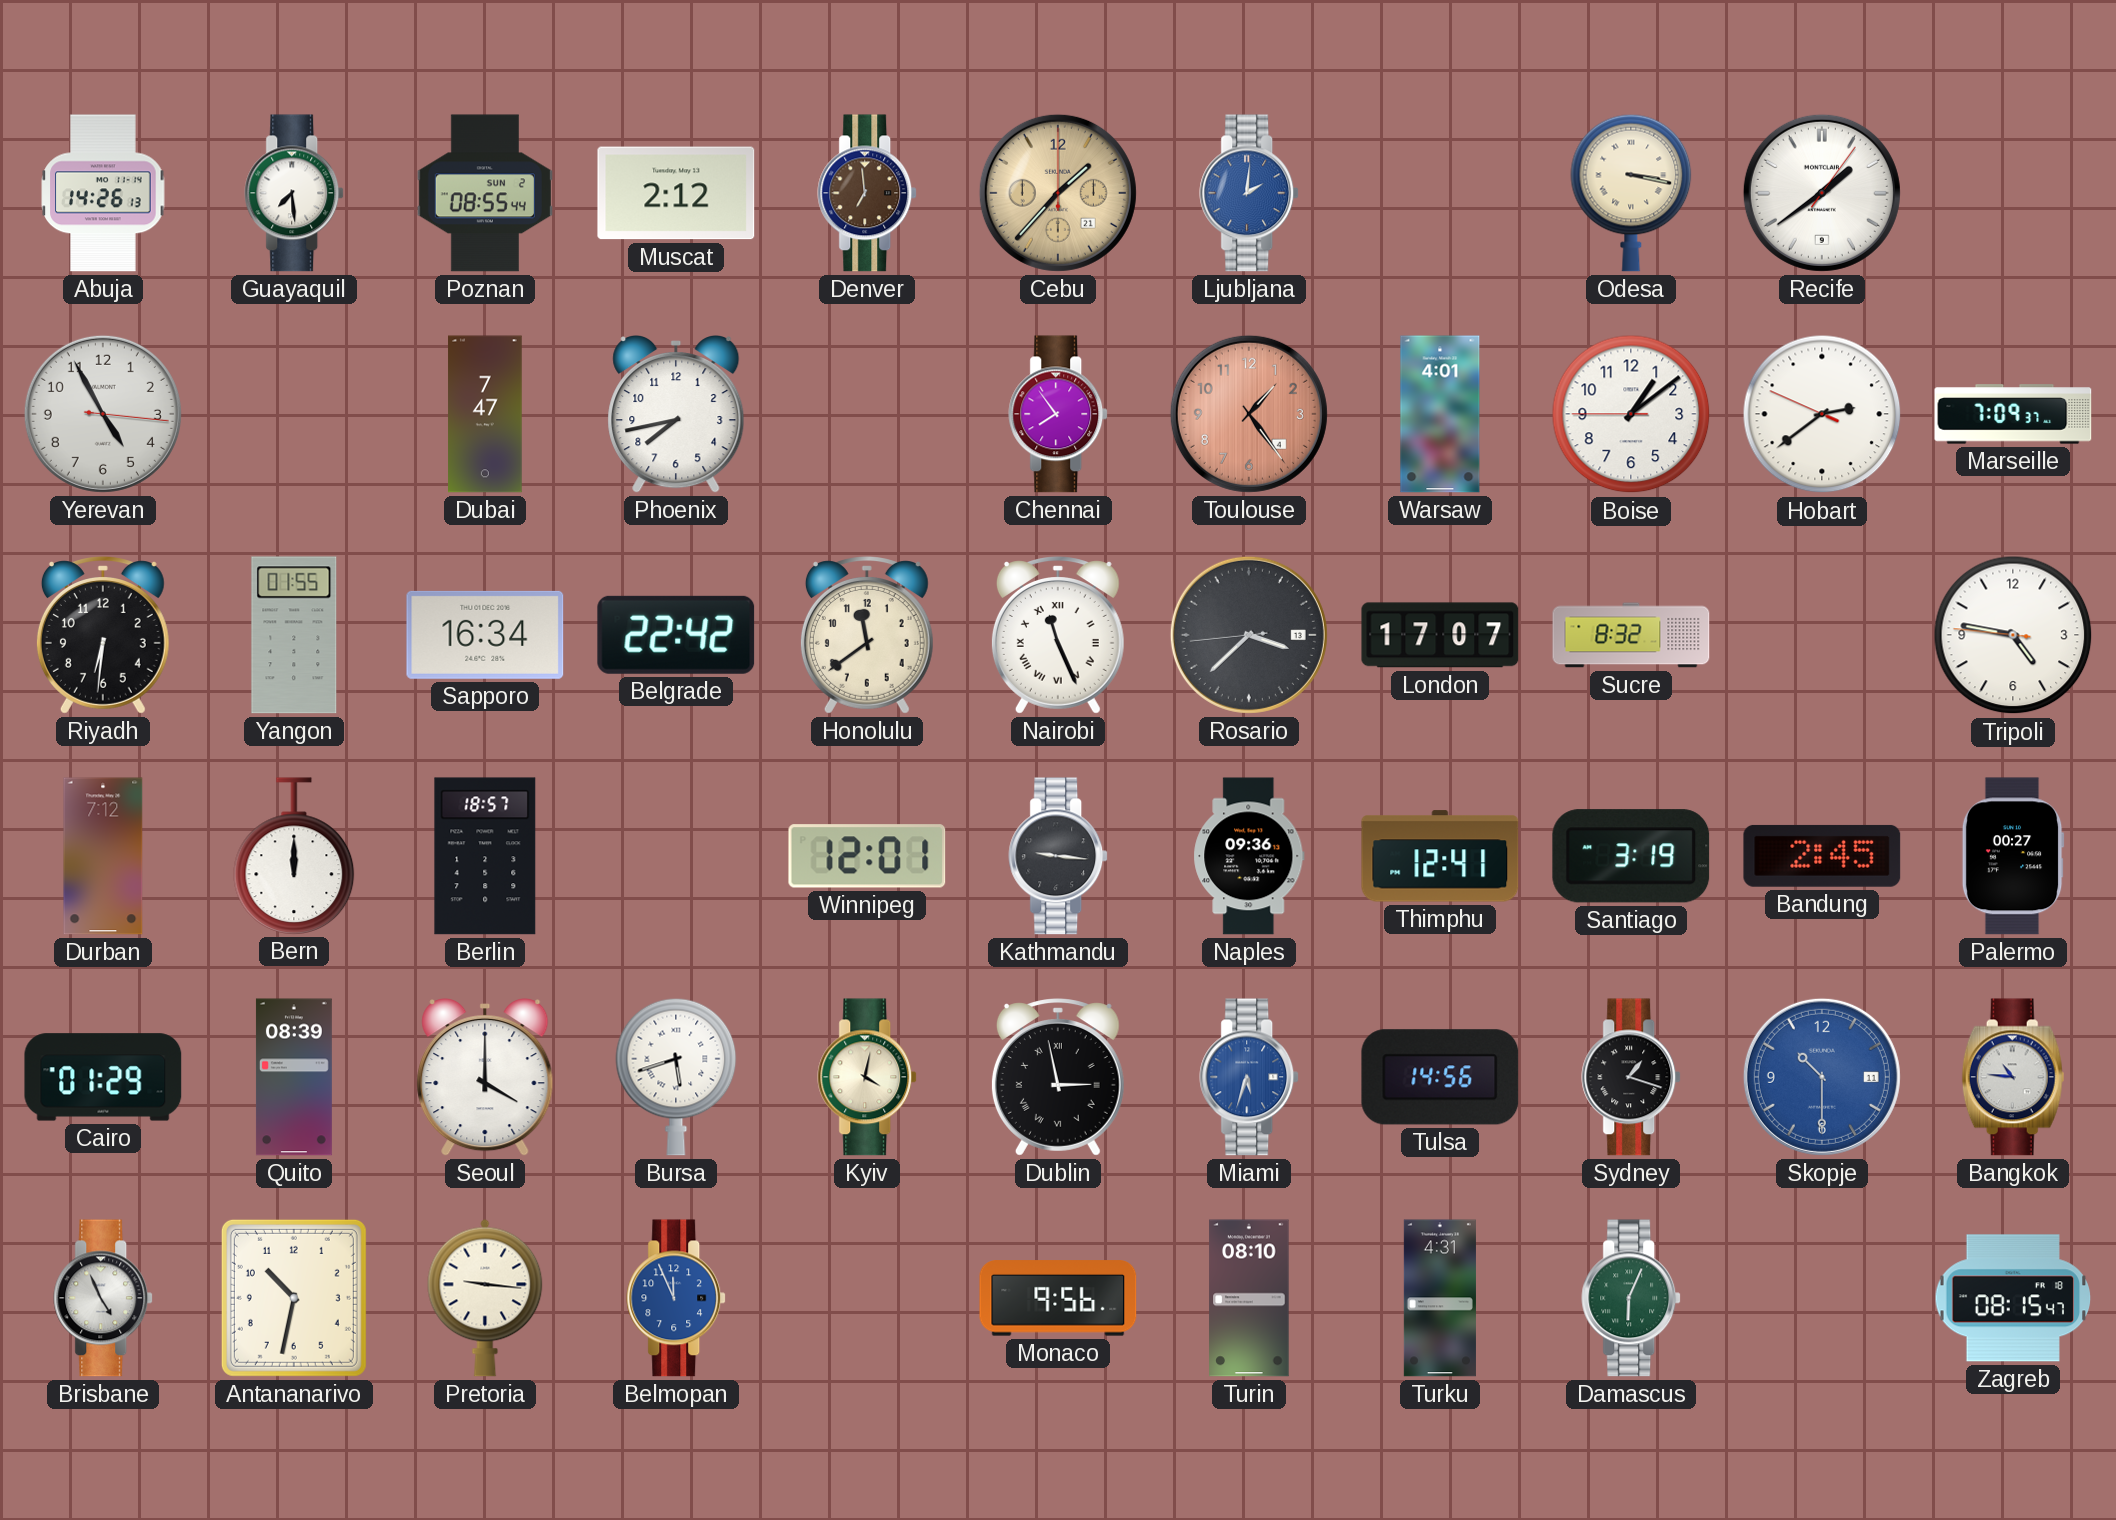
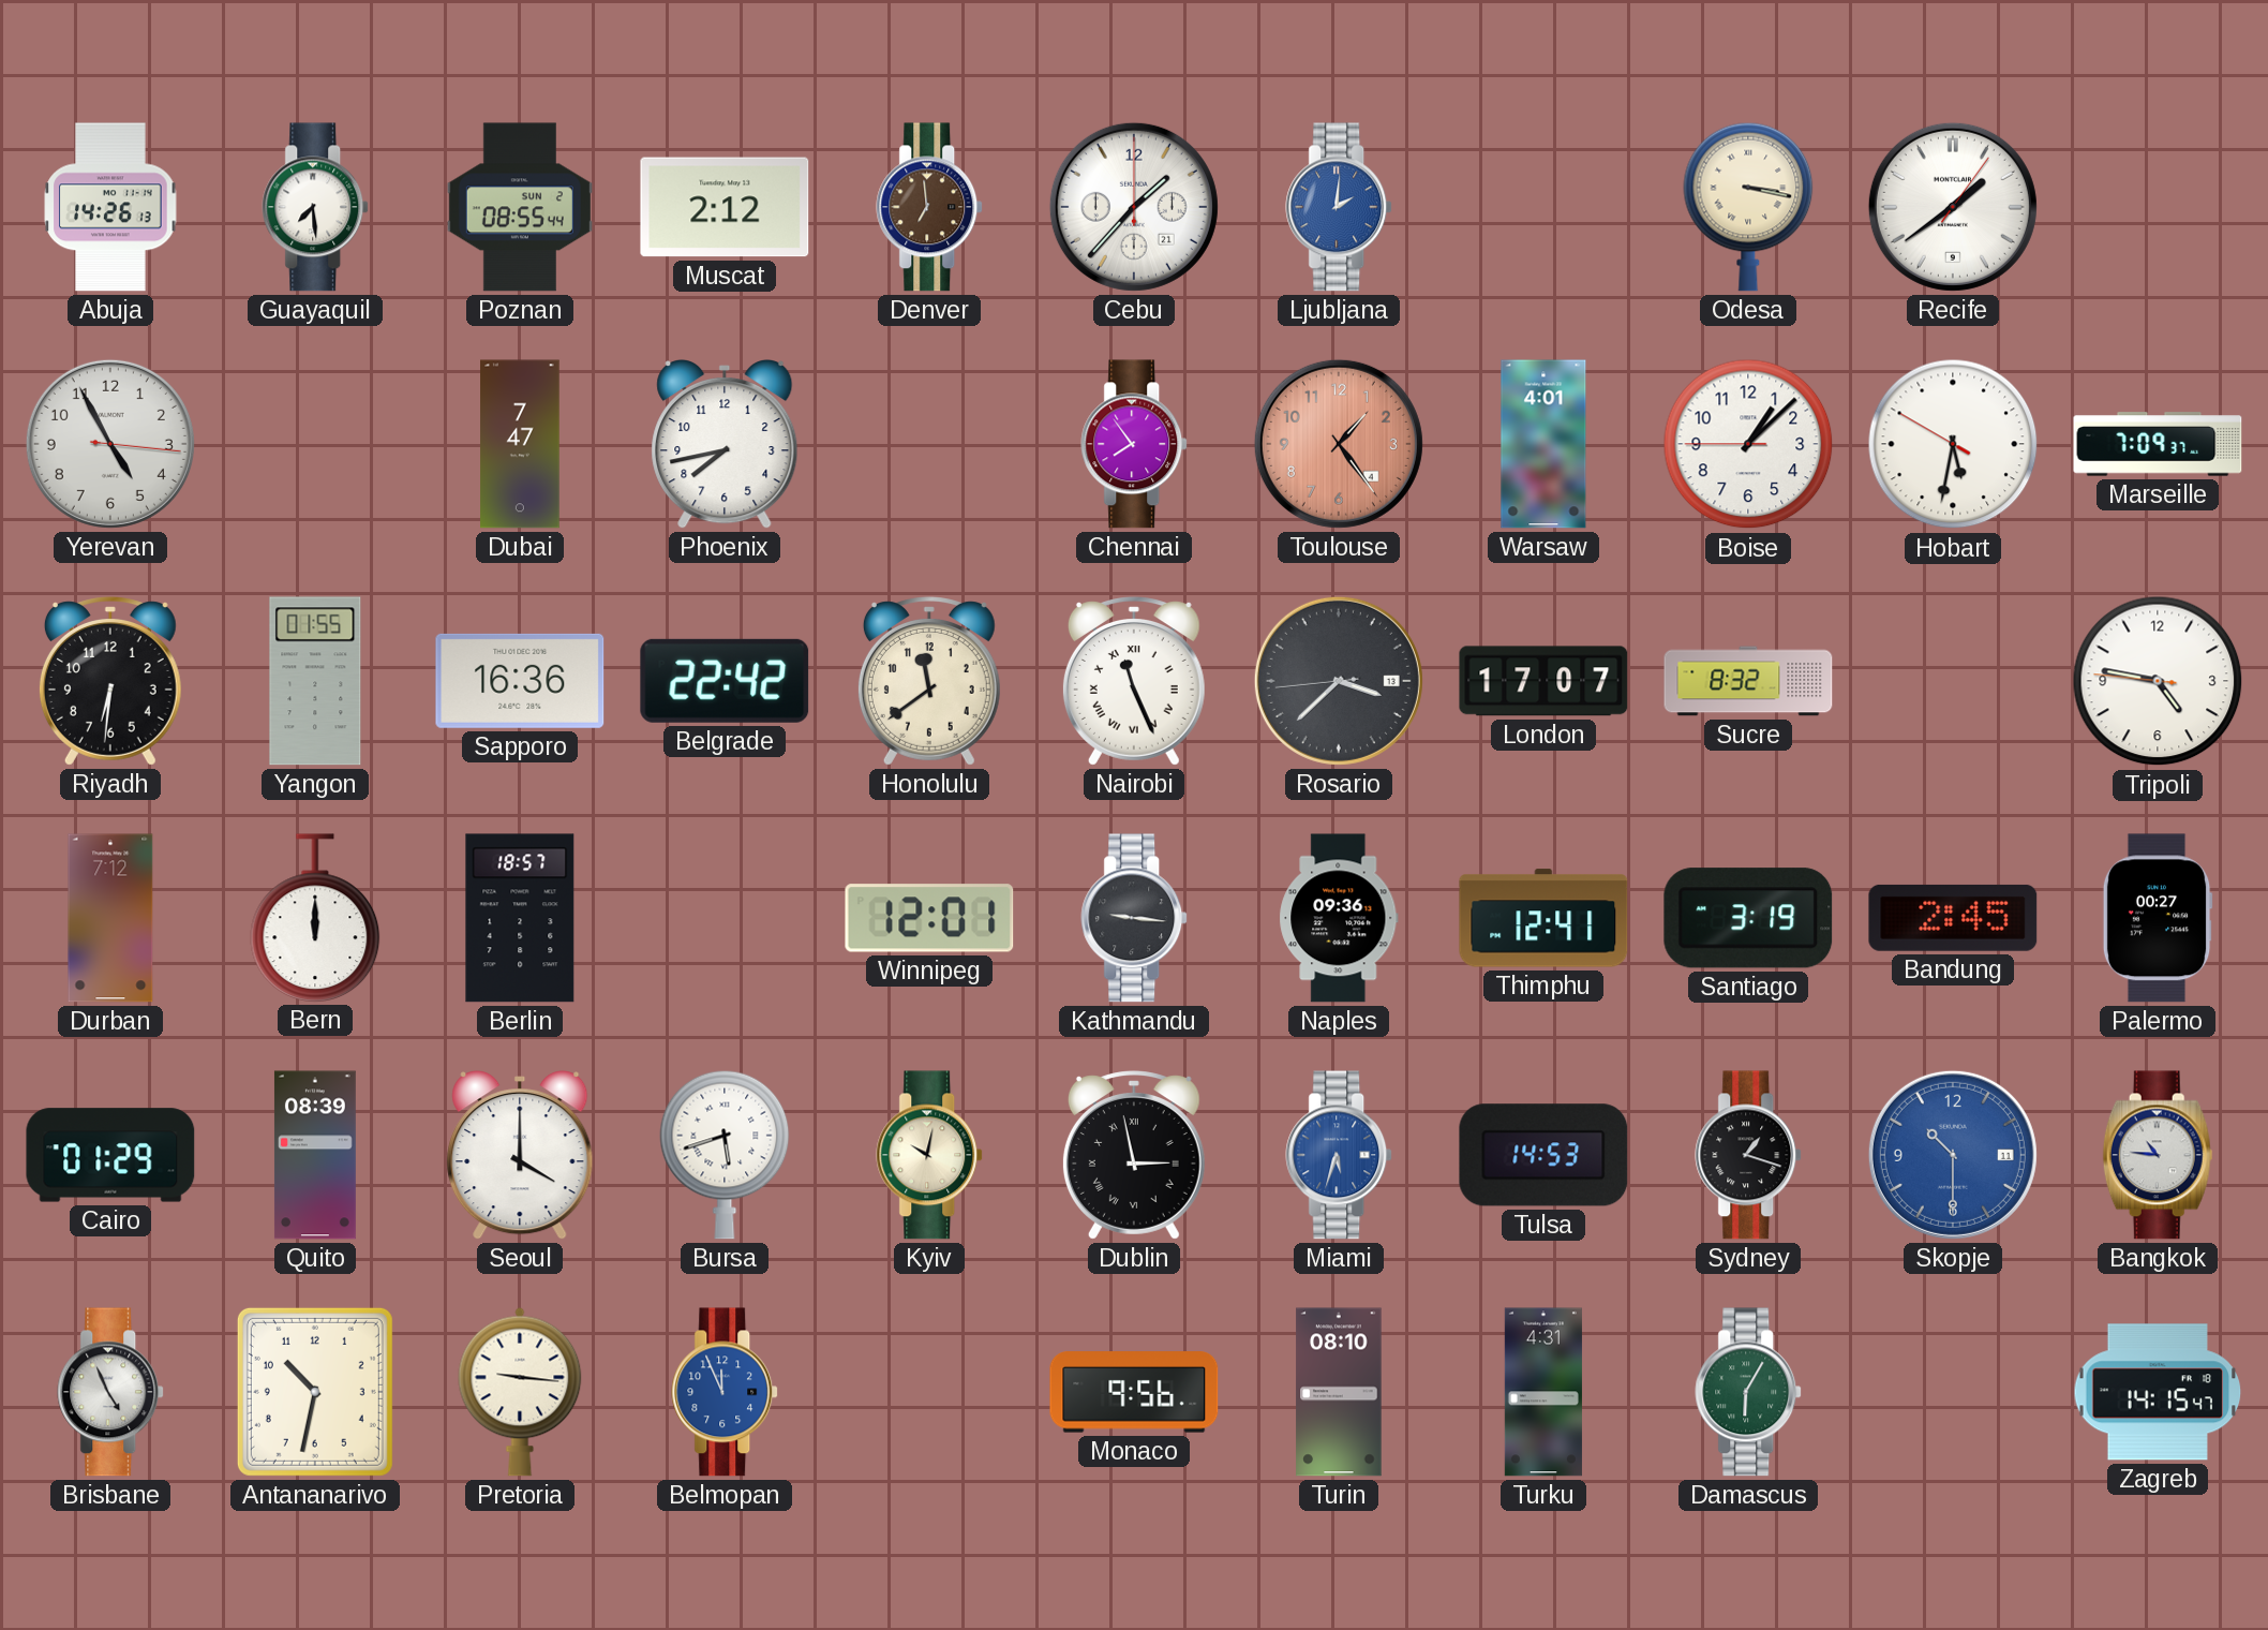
Cebu dial: champagne -> white
Boise: 1:08 -> 1:07
Hobart: 2:38 -> 5:31
Sapporo: 16:34 -> 16:36
Kyiv: 4:02 -> 10:02
Tulsa: 14:56 -> 14:53
Damascus: 6:04 -> 6:05
Zagreb: 08:15 -> 14:15
